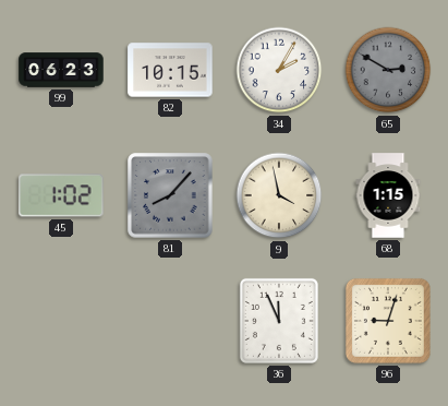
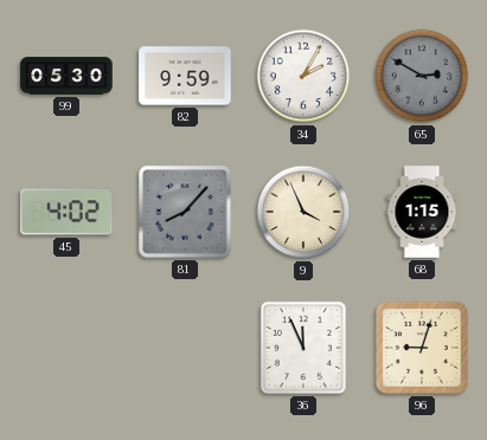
99: 06:23 -> 05:30
82: 10:15 -> 9:59
45: 1:02 -> 4:02
9: 3:58 -> 3:56
